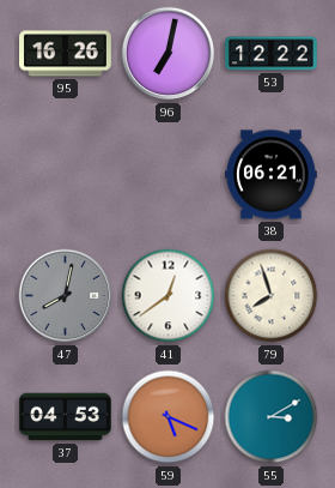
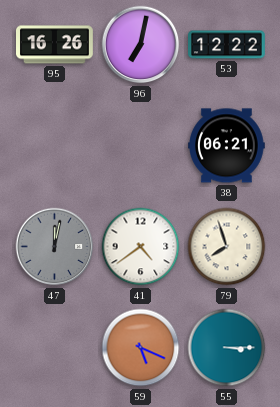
47: 8:02 -> 12:02
41: 12:39 -> 4:39
37: 04:53 -> none
55: 3:10 -> 3:15
